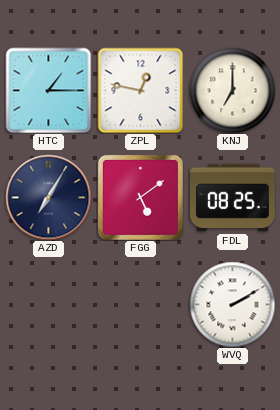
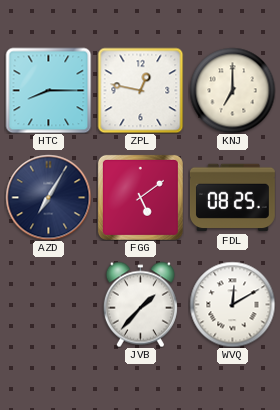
HTC: 1:15 -> 8:15
JVB: none -> 1:37
WVQ: 2:10 -> 12:10
